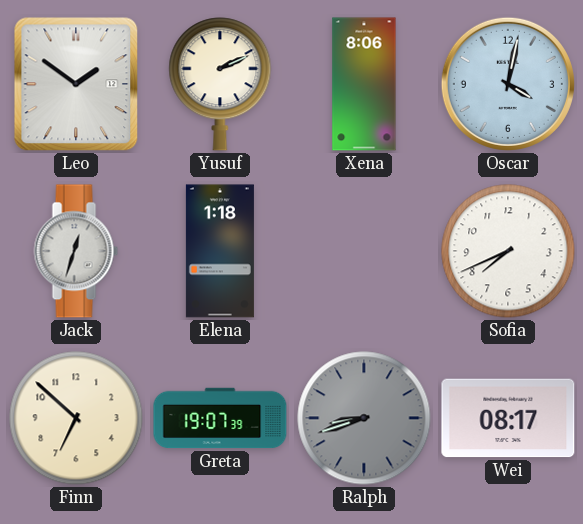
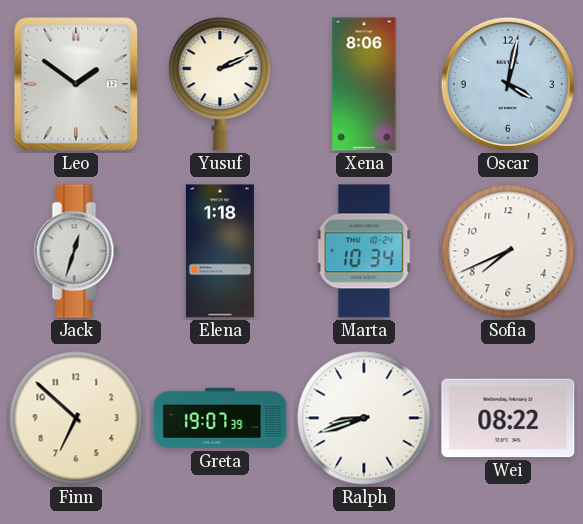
Marta: none -> 10:34
Ralph dial: grey -> white
Wei: 08:17 -> 08:22
